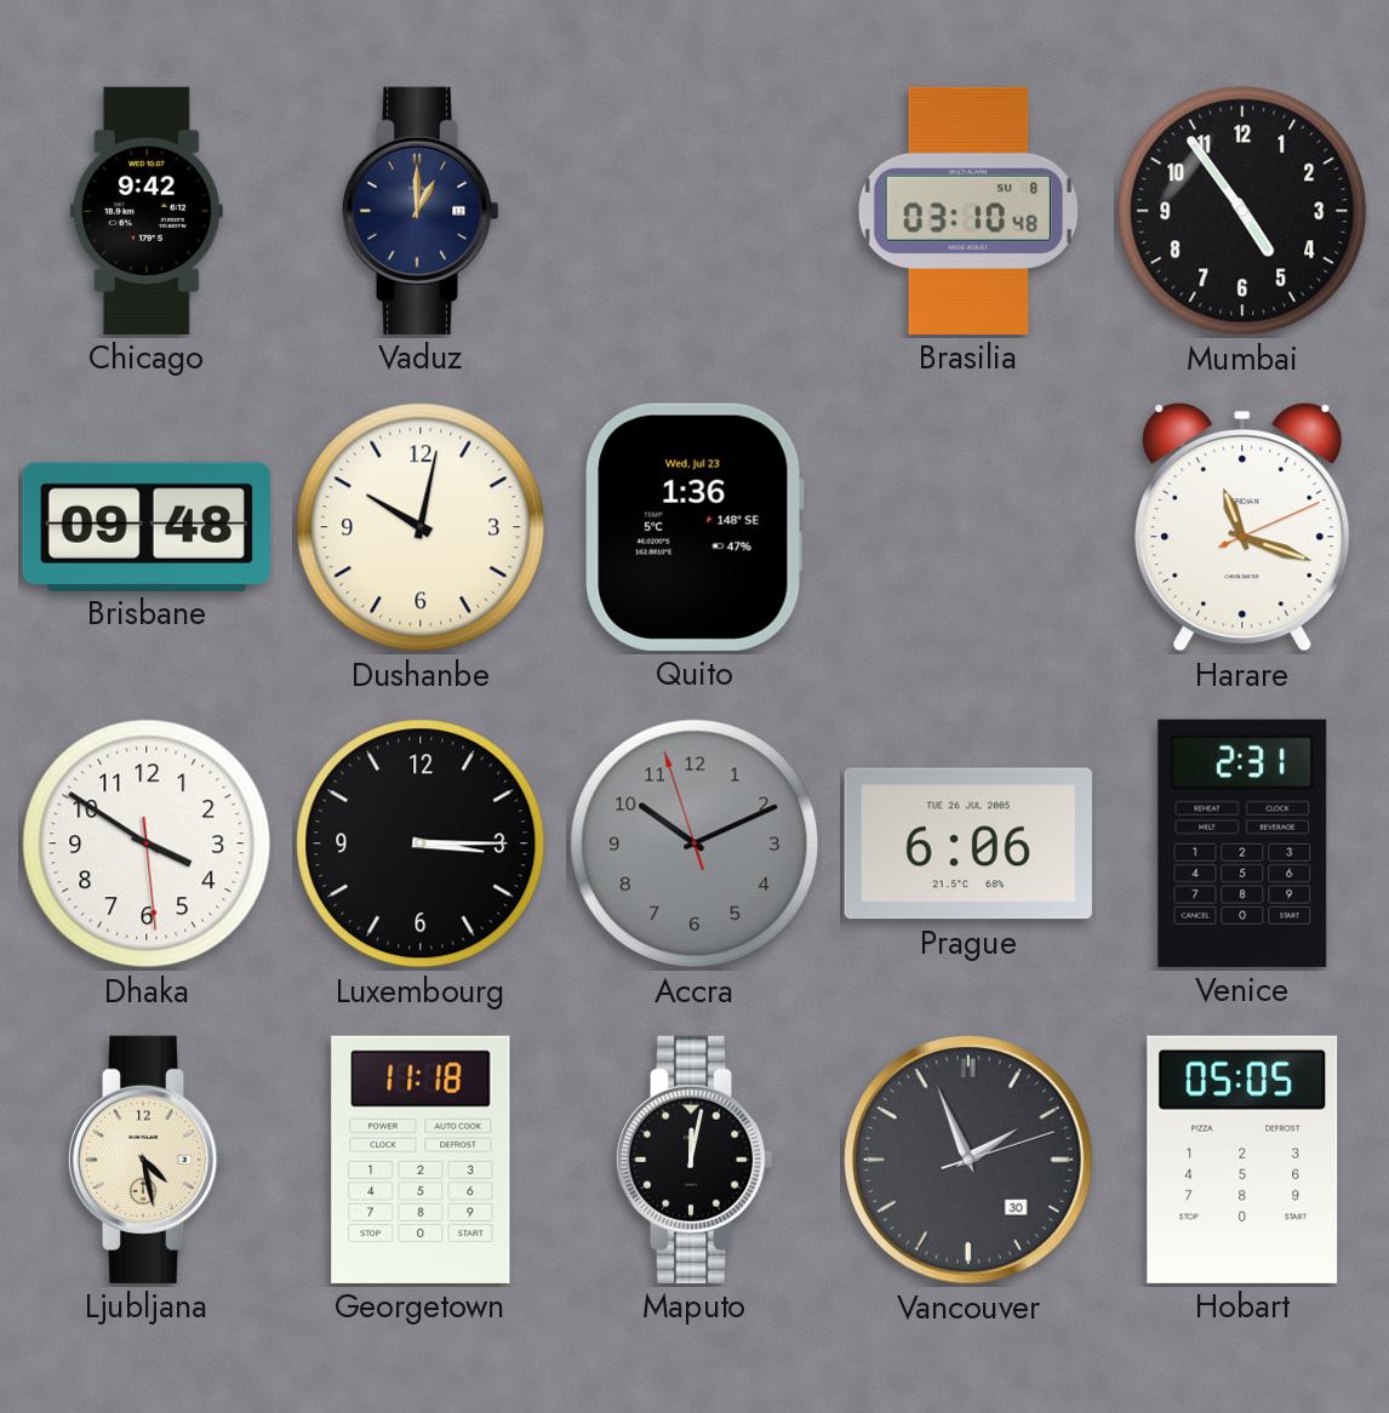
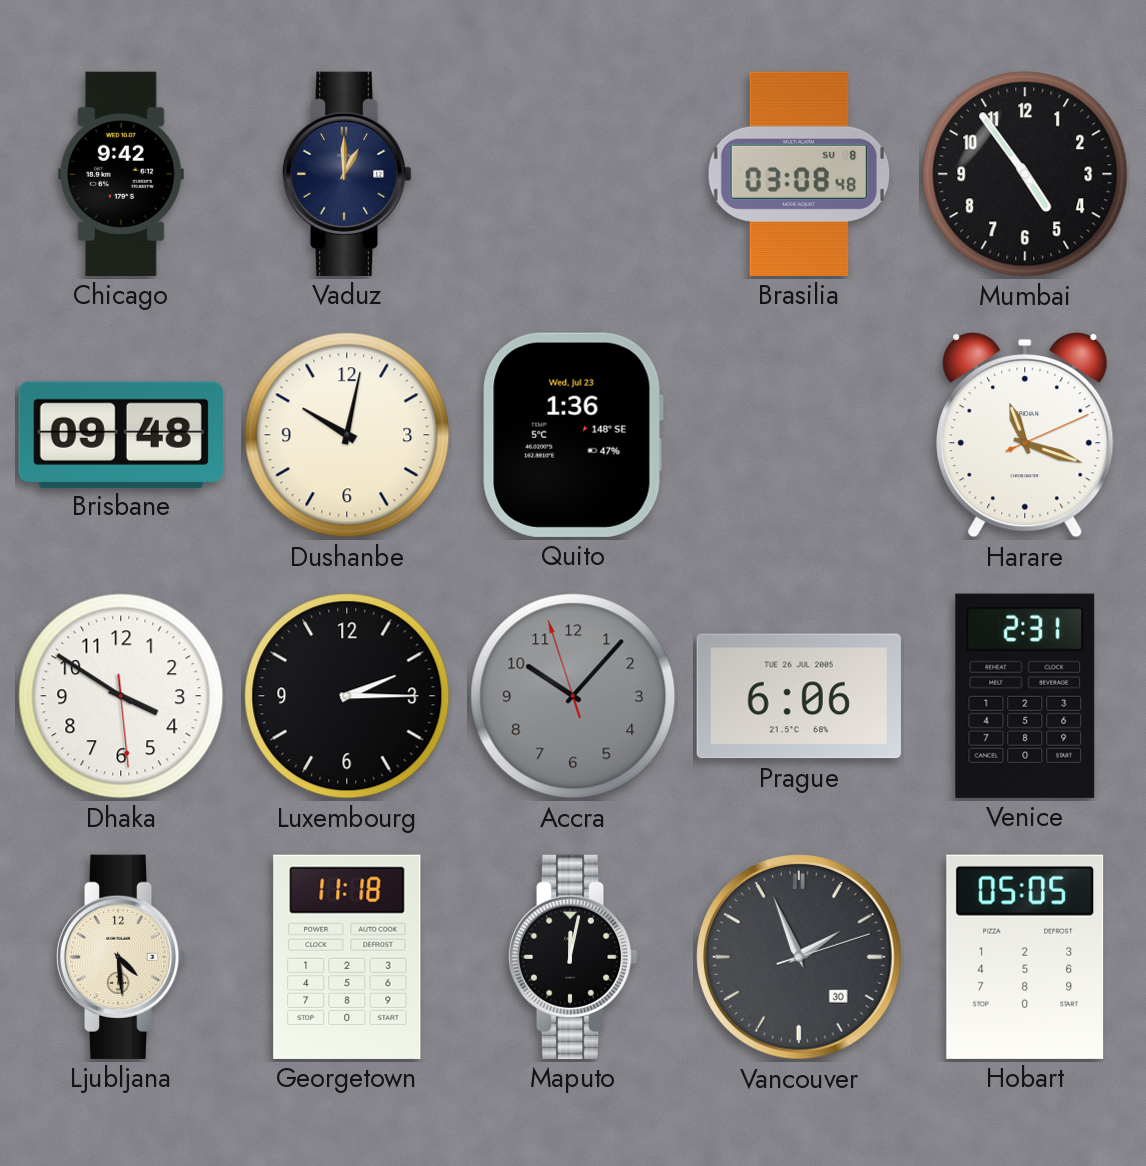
Brasilia: 03:10 -> 03:08
Luxembourg: 3:15 -> 2:15
Accra: 10:10 -> 10:06
Ljubljana: 4:28 -> 4:29
